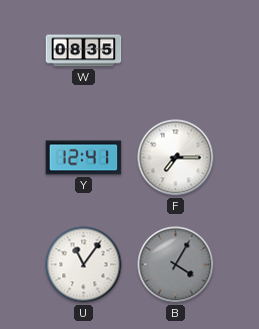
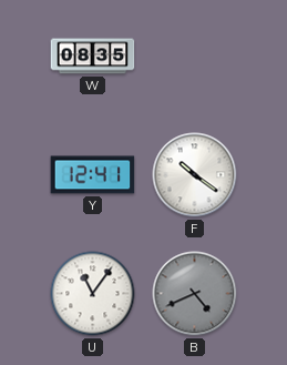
F: 7:15 -> 10:21
B: 4:05 -> 4:41
